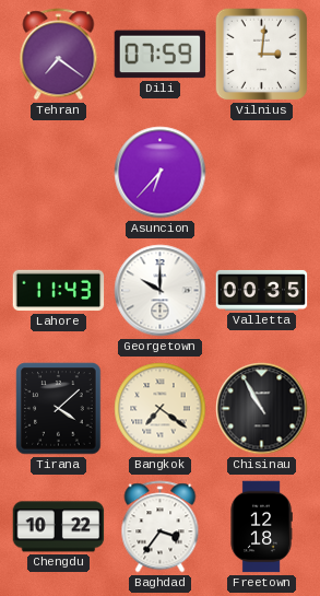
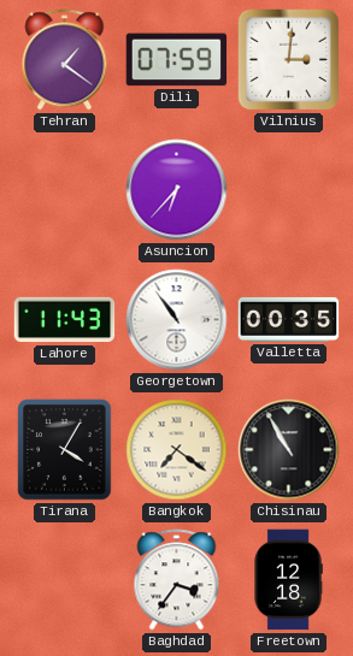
Tehran: 7:21 -> 1:21
Georgetown: 10:00 -> 10:54
Tirana: 4:08 -> 4:05
Chengdu: 10:22 -> none
